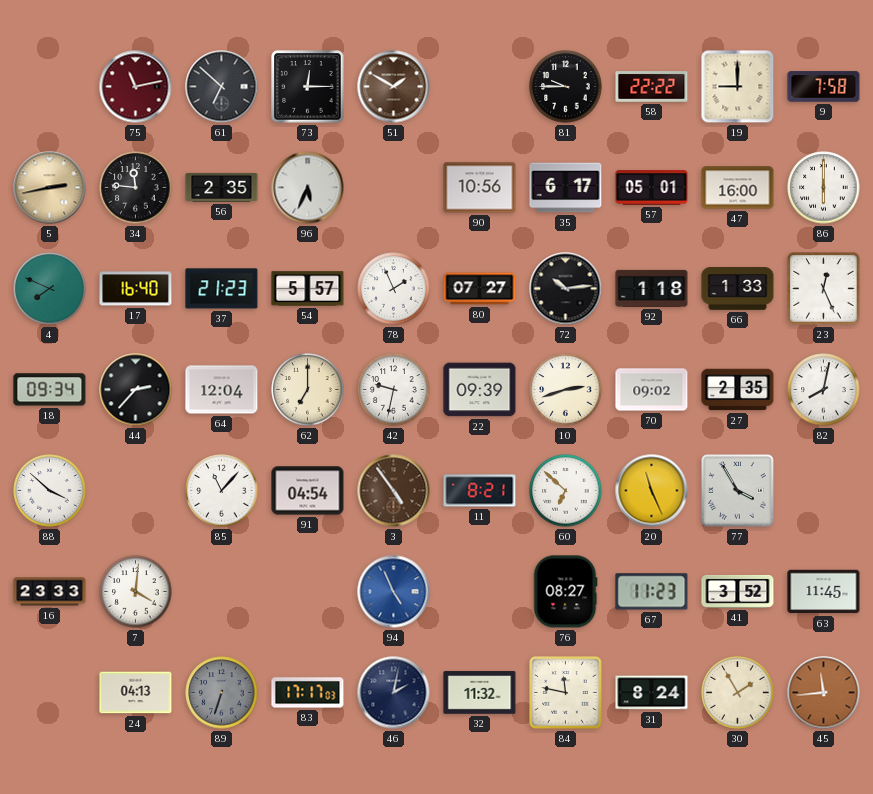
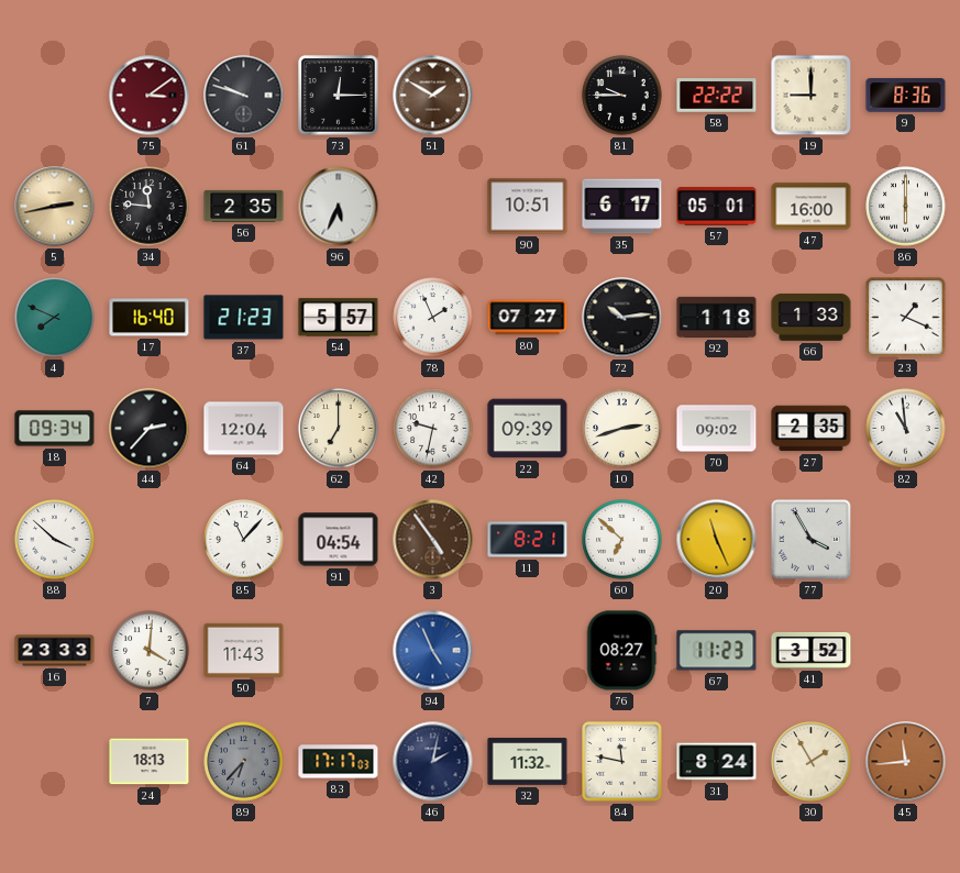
75: 11:13 -> 3:09
61: 6:52 -> 9:48
9: 7:58 -> 8:36
90: 10:56 -> 10:51
23: 12:26 -> 1:19
82: 8:02 -> 10:59
50: none -> 11:43
63: 11:45 -> none
24: 04:13 -> 18:13
89: 6:33 -> 6:37
